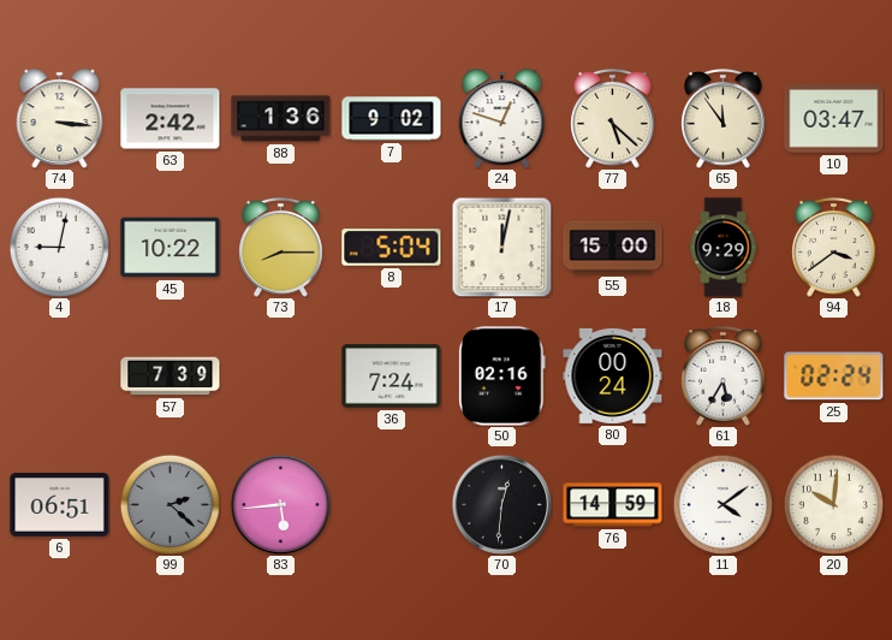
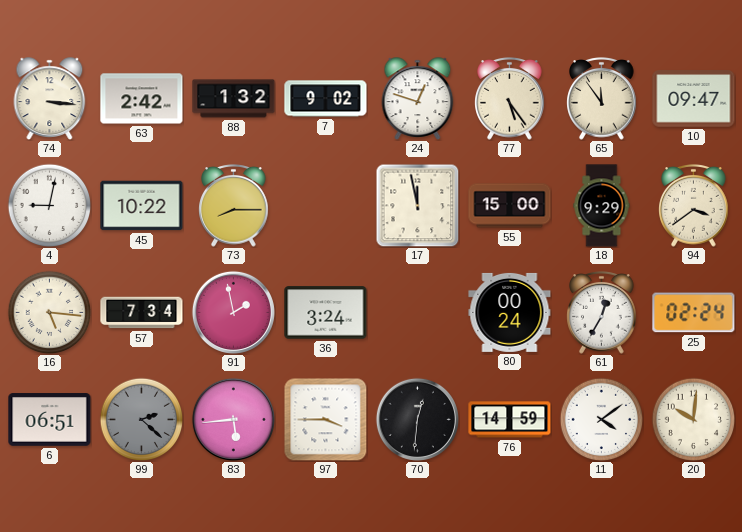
88: 1:36 -> 1:32
77: 5:22 -> 5:24
10: 03:47 -> 09:47
8: 5:04 -> none
17: 12:02 -> 11:58
16: none -> 5:16
57: 7:39 -> 7:34
91: none -> 1:58
36: 7:24 -> 3:24
50: 02:16 -> none
61: 5:35 -> 12:35
97: none -> 3:45
